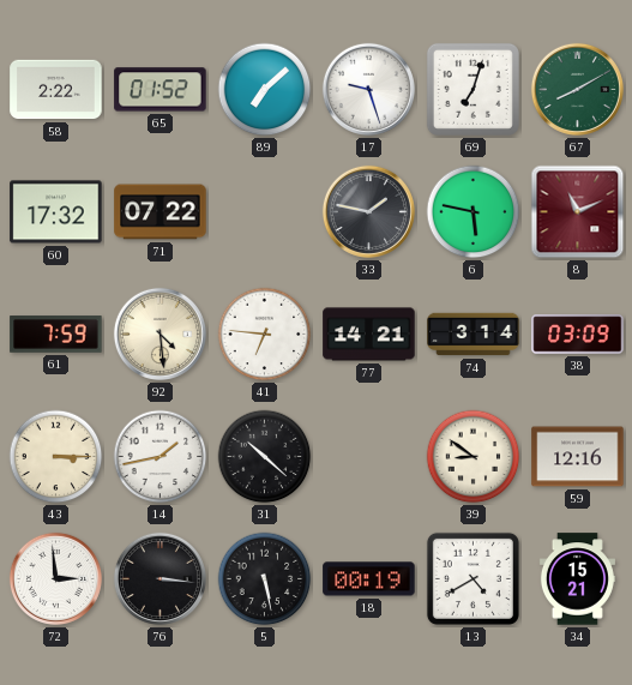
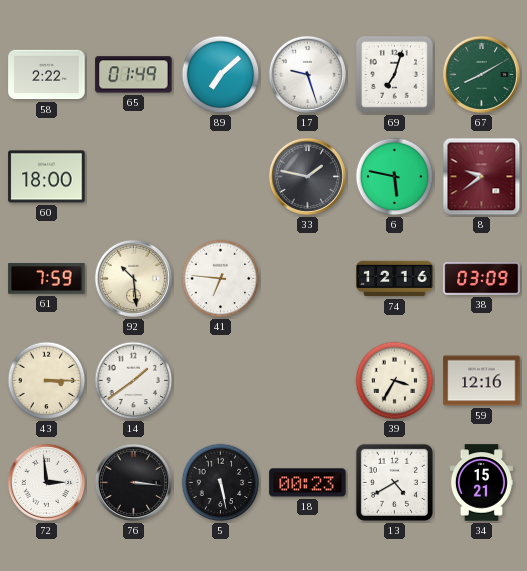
65: 01:52 -> 01:49
60: 17:32 -> 18:00
71: 07:22 -> none
8: 11:11 -> 9:39
92: 4:29 -> 10:29
77: 14:21 -> none
74: 3:14 -> 12:16
14: 1:43 -> 1:39
31: 10:22 -> none
39: 8:51 -> 3:35
18: 00:19 -> 00:23
